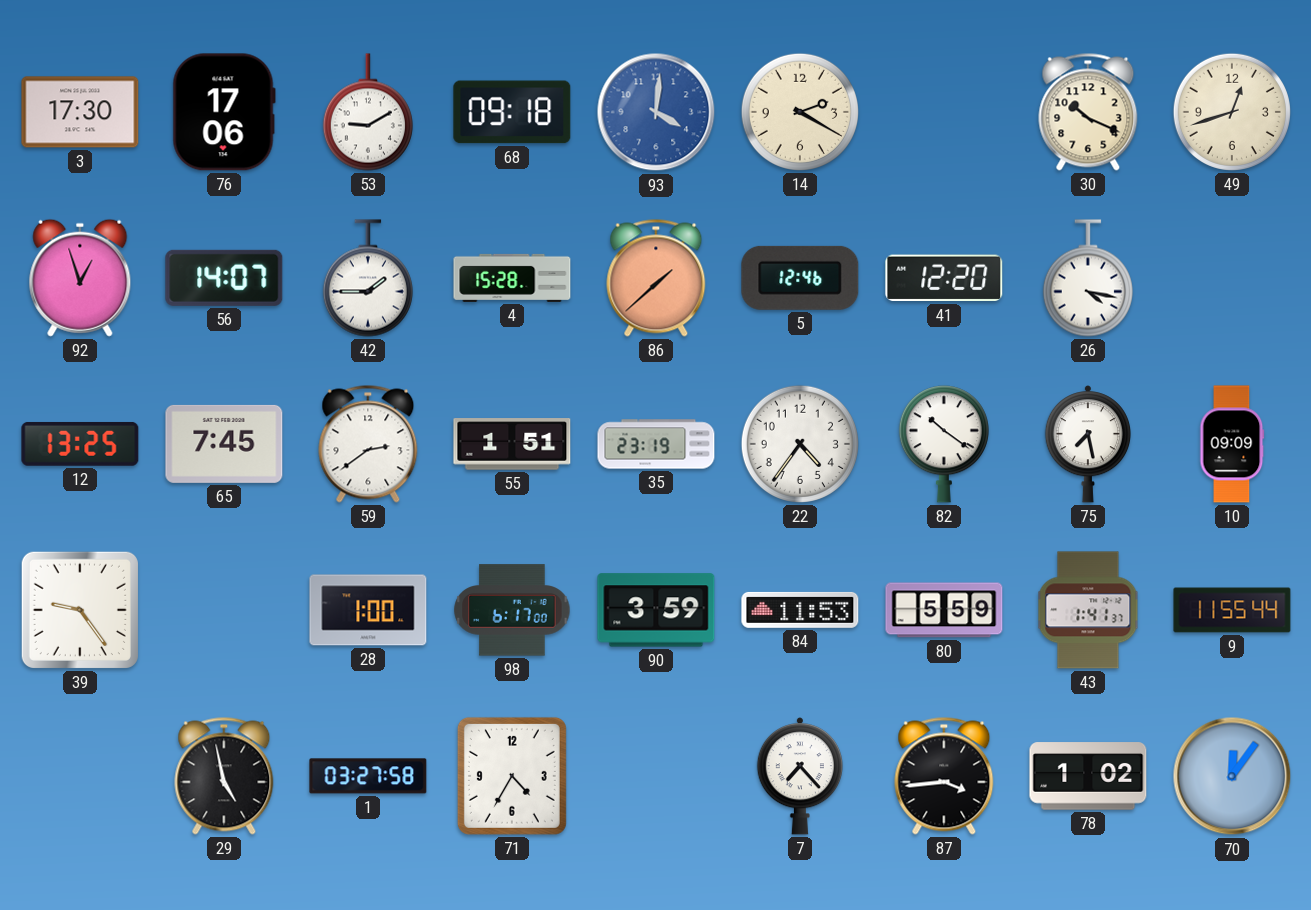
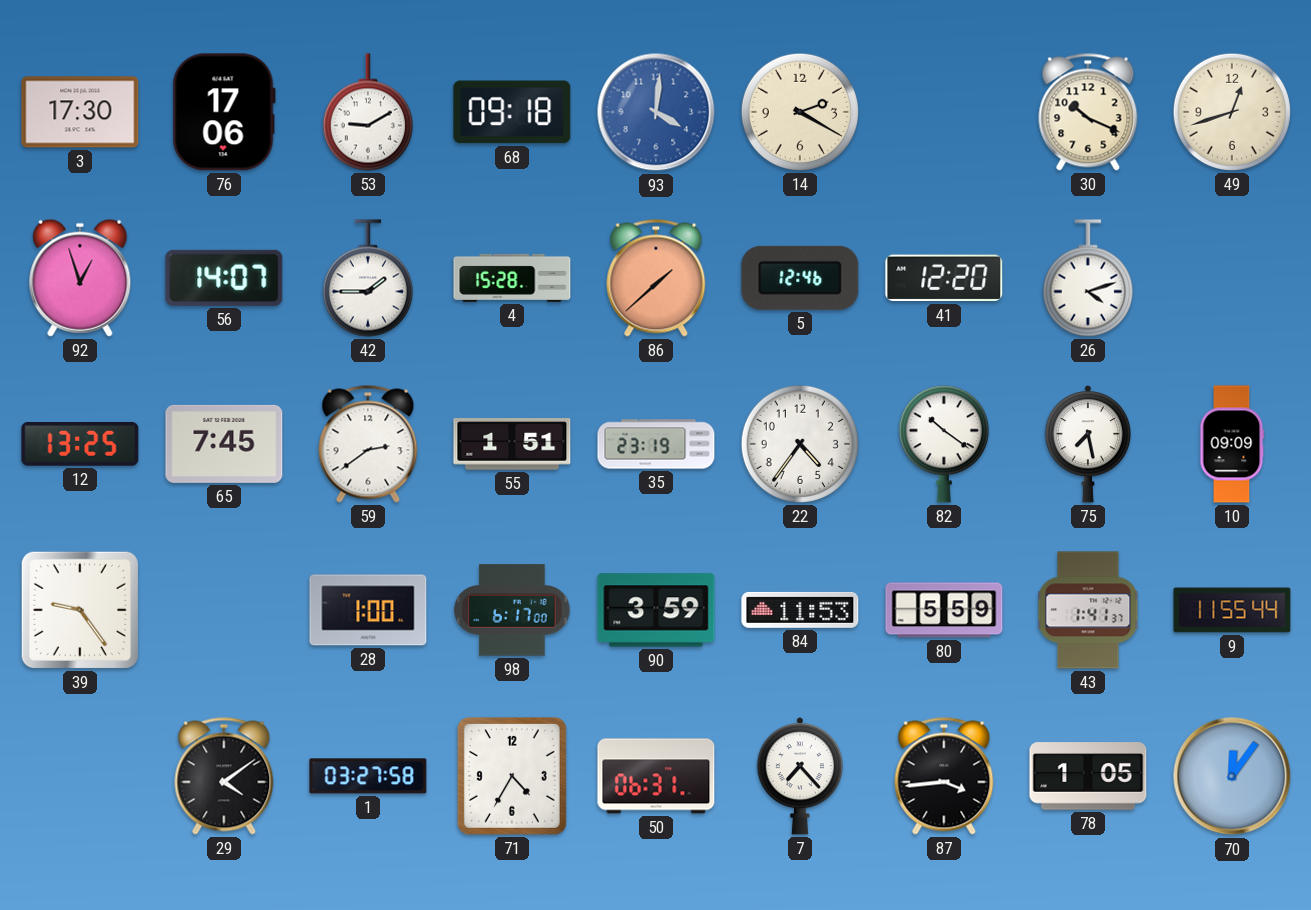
26: 4:17 -> 4:12
29: 4:58 -> 4:09
50: none -> 06:31
78: 1:02 -> 1:05
